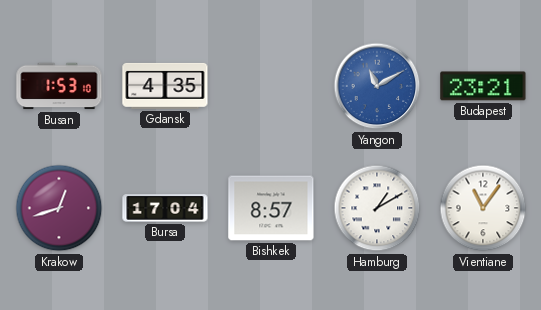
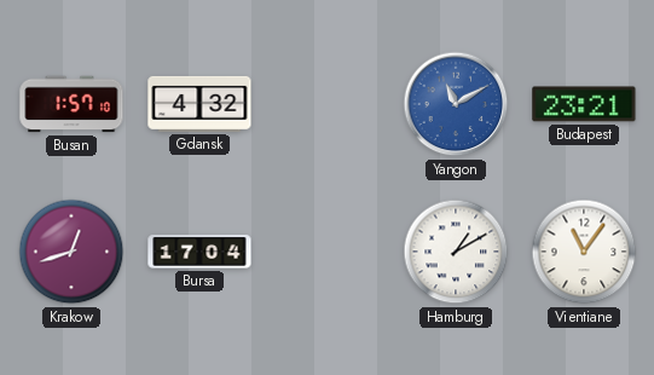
Busan: 1:53 -> 1:57
Gdansk: 4:35 -> 4:32
Bishkek: 8:57 -> none
